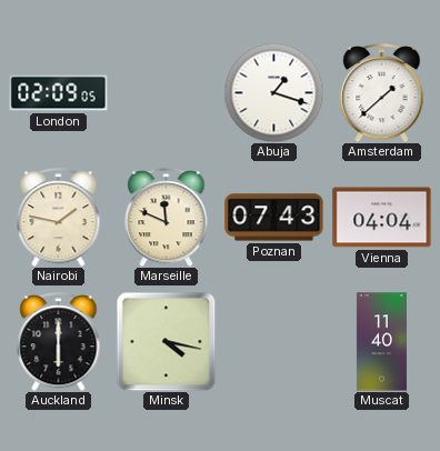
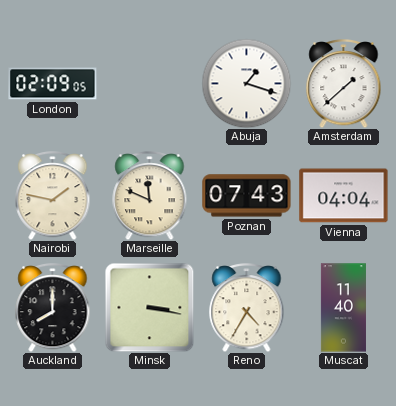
Auckland: 6:00 -> 8:00
Minsk: 4:17 -> 3:17
Reno: none -> 4:35
